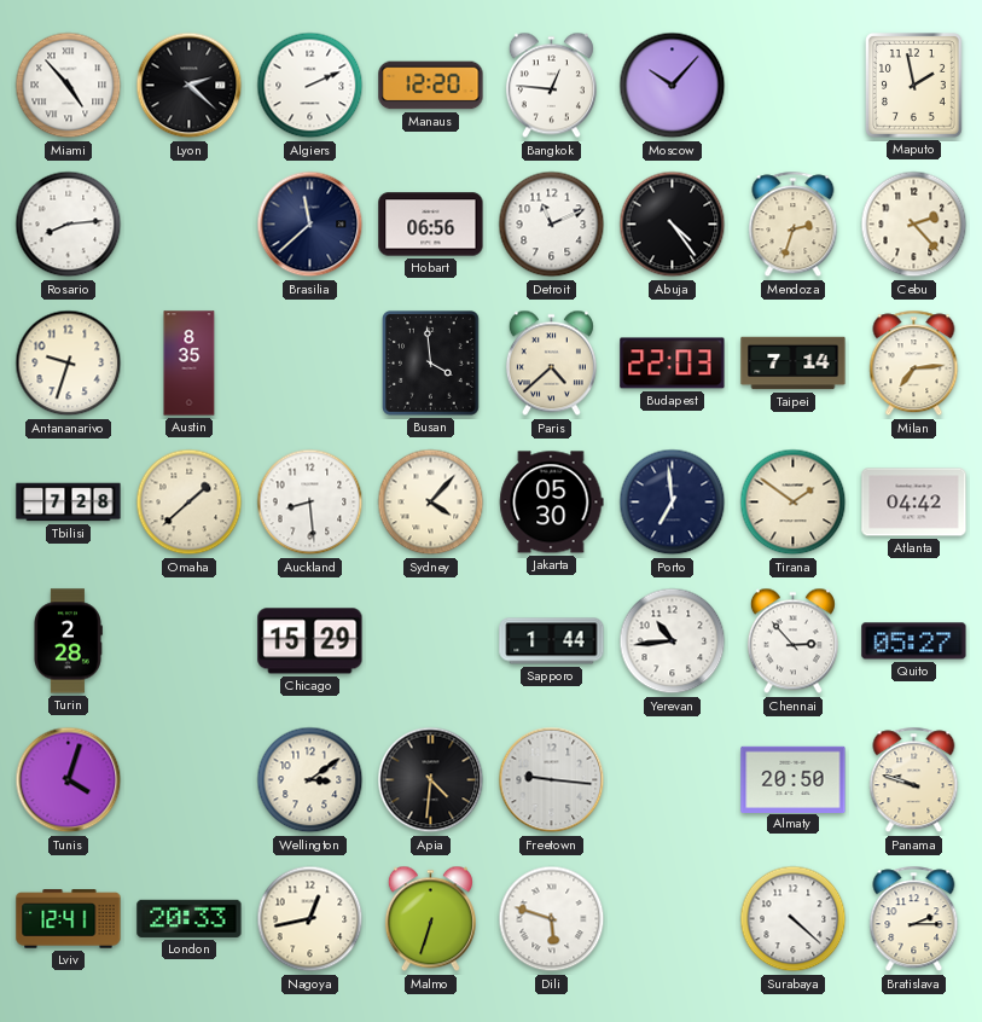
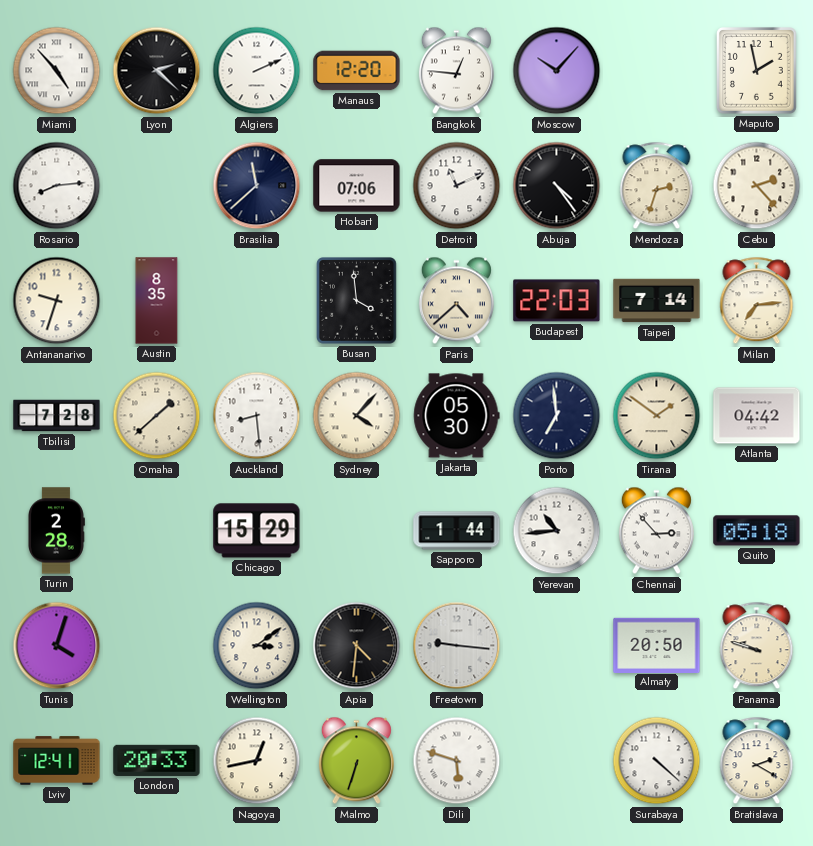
Hobart: 06:56 -> 07:06
Quito: 05:27 -> 05:18
Bratislava: 2:15 -> 2:20
